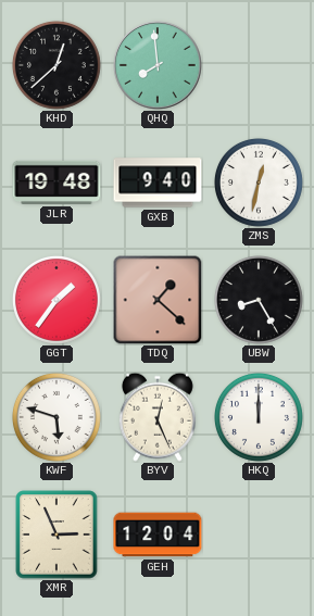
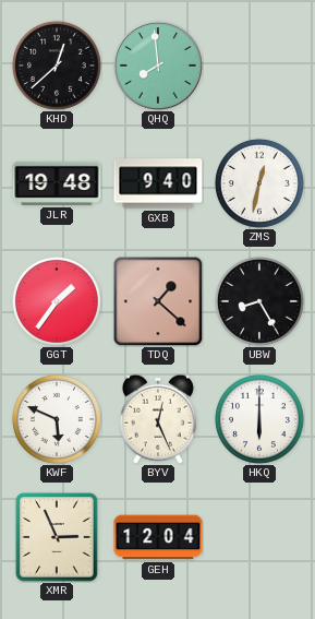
KWF: 5:48 -> 5:49
HKQ: 12:00 -> 6:00
